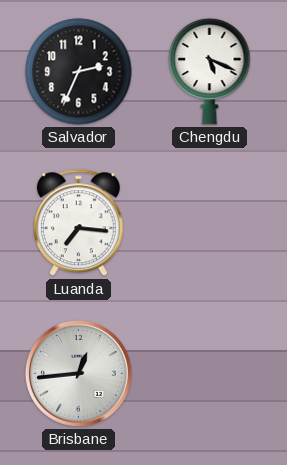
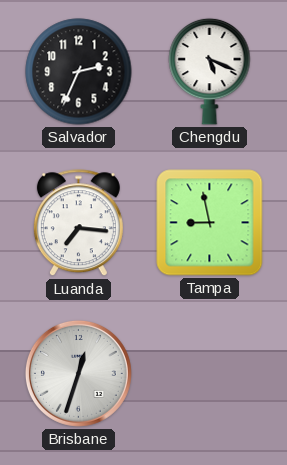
Tampa: none -> 8:58
Brisbane: 12:44 -> 12:33
